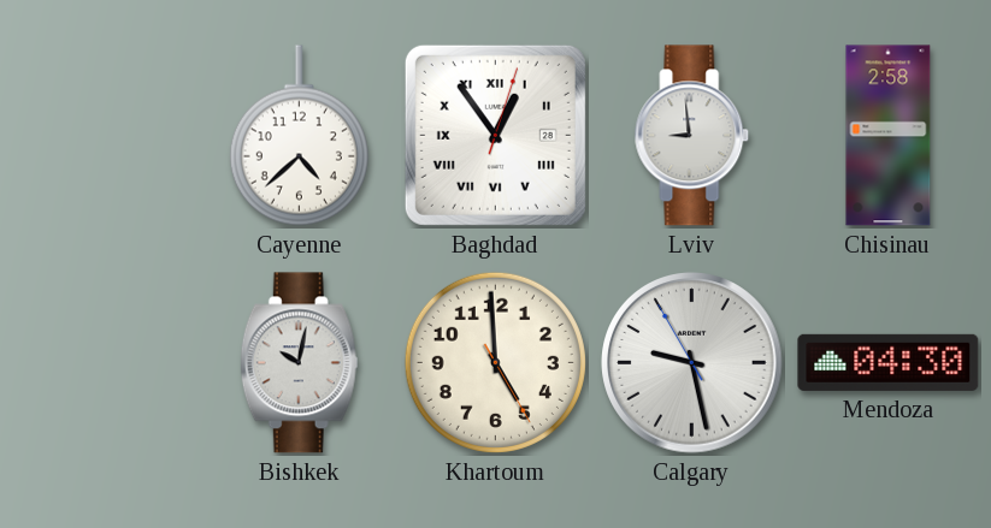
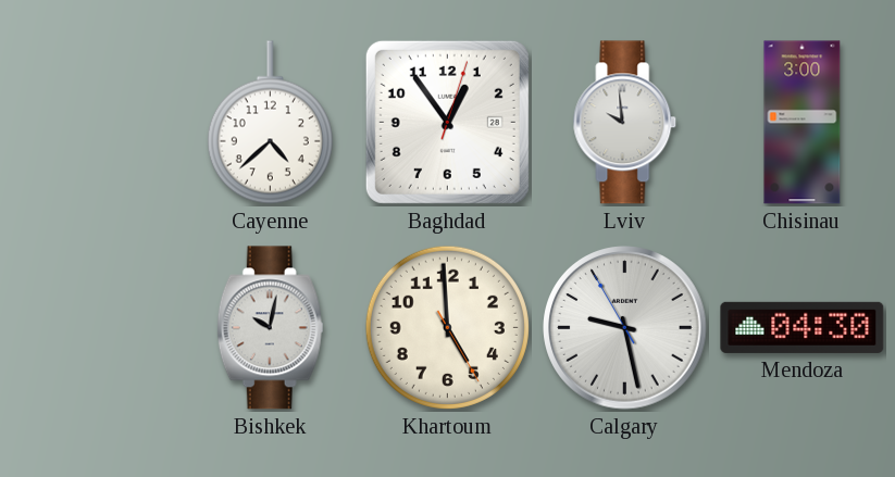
Baghdad numerals: Roman -> Arabic
Lviv: 8:59 -> 9:59
Chisinau: 2:58 -> 3:00
